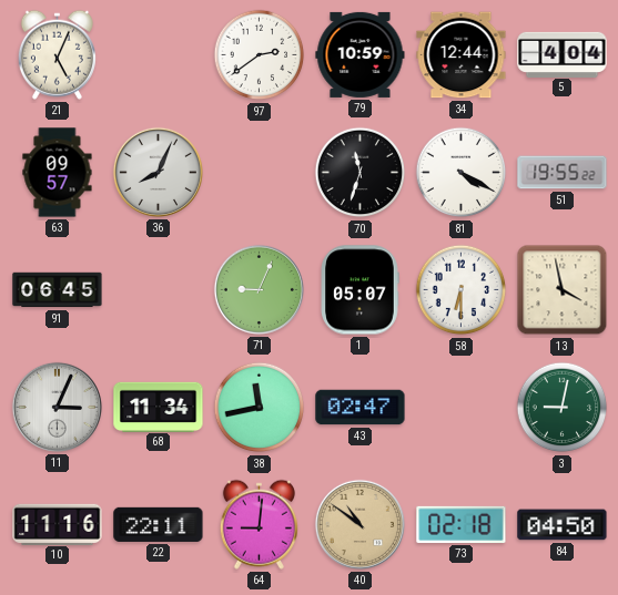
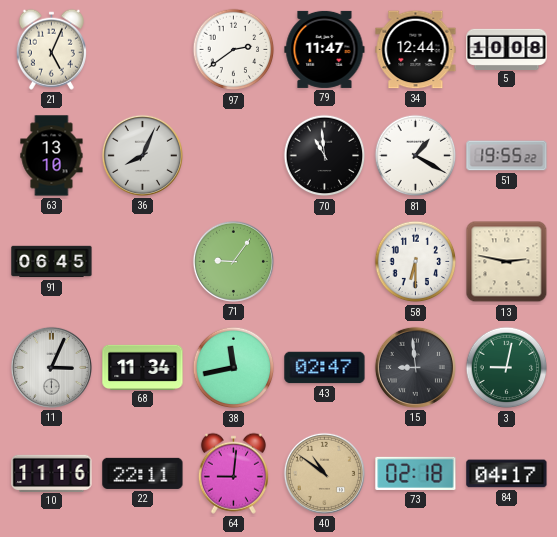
79: 10:59 -> 11:47
5: 4:04 -> 10:08
63: 09:57 -> 13:10
70: 11:33 -> 10:59
81: 4:20 -> 1:20
71: 9:04 -> 9:06
1: 05:07 -> none
13: 3:58 -> 2:47
15: none -> 8:59
84: 04:50 -> 04:17
